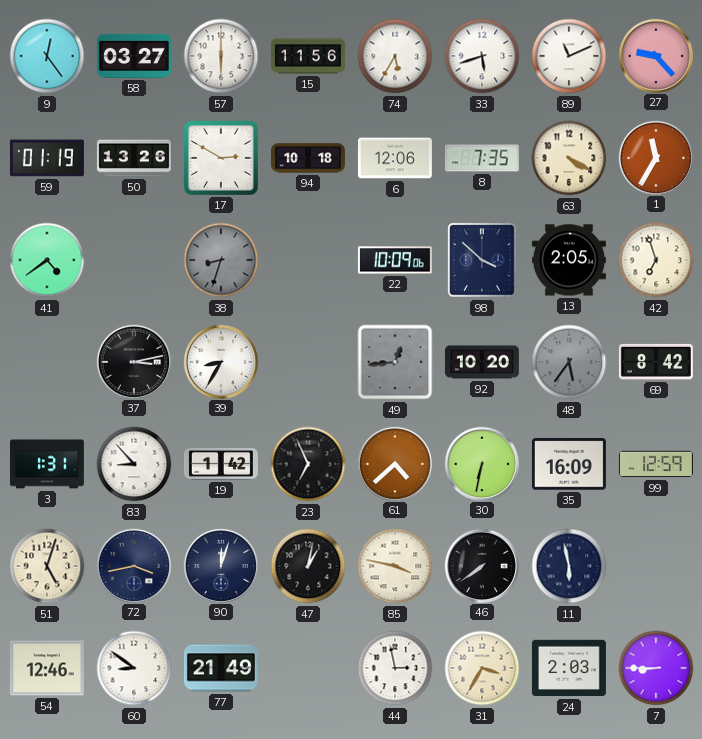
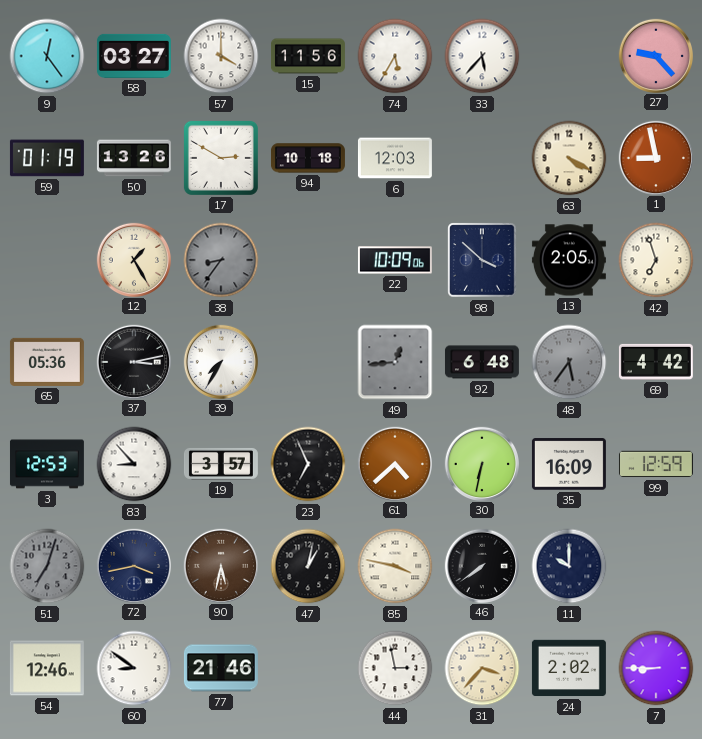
57: 6:00 -> 4:00
33: 5:42 -> 5:37
89: 11:11 -> none
6: 12:06 -> 12:03
8: 7:35 -> none
1: 11:35 -> 8:58
41: 4:39 -> none
12: none -> 1:25
38: 8:33 -> 8:36
65: none -> 05:36
39: 8:35 -> 7:35
92: 10:20 -> 6:48
69: 8:42 -> 4:42
3: 1:31 -> 12:53
19: 1:42 -> 3:57
51: 5:03 -> 7:03
51 dial: cream -> grey
90: 12:03 -> 5:32
90 dial: navy -> brown
11: 5:58 -> 10:00
77: 21:49 -> 21:46
31: 3:35 -> 3:37
24: 2:03 -> 2:02
